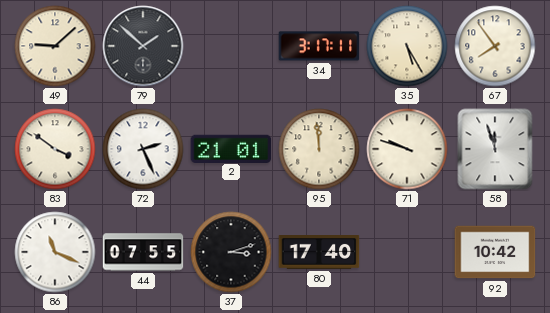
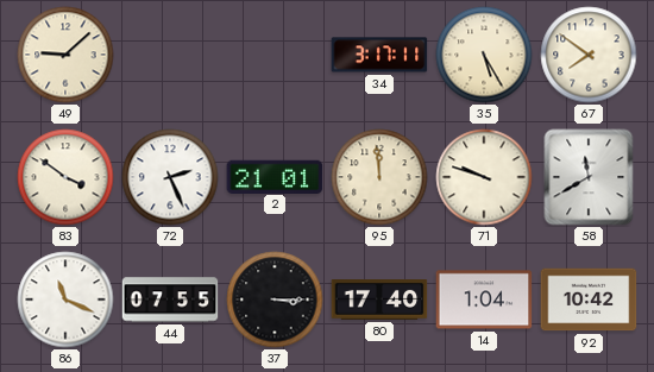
79: 1:52 -> none
67: 7:54 -> 7:51
58: 11:57 -> 11:40
37: 3:12 -> 3:15
14: none -> 1:04
